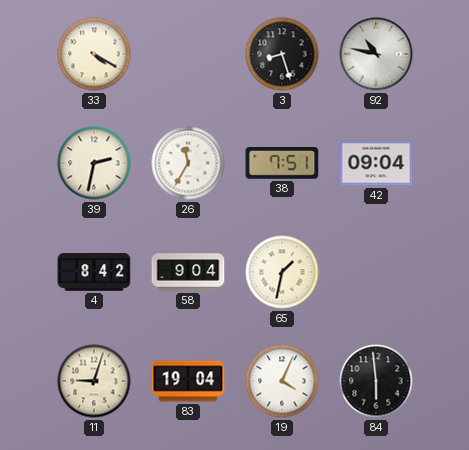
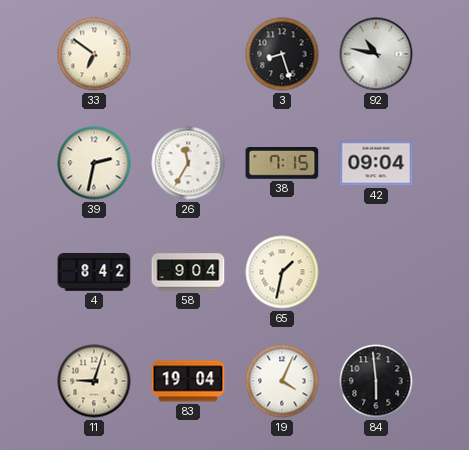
33: 4:20 -> 6:51
38: 7:51 -> 7:15
